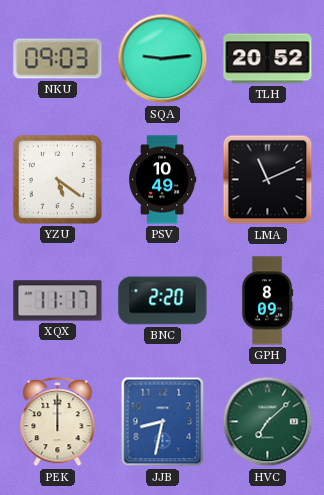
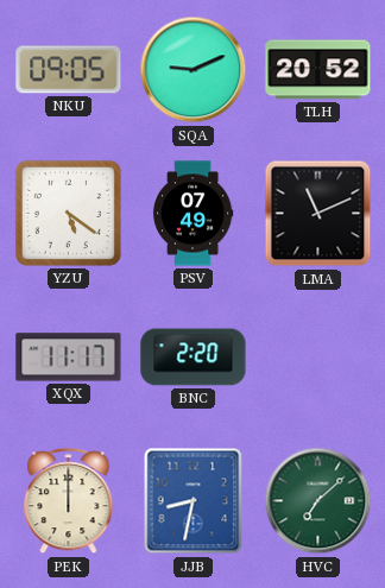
NKU: 09:03 -> 09:05
SQA: 9:14 -> 9:11
PSV: 10:49 -> 07:49
GPH: 8:09 -> none
